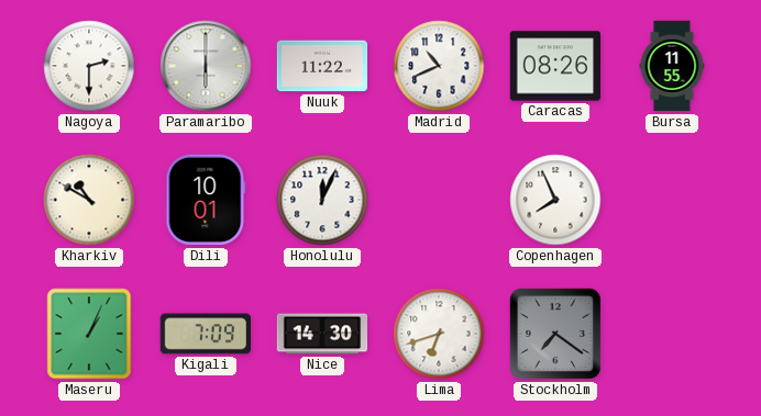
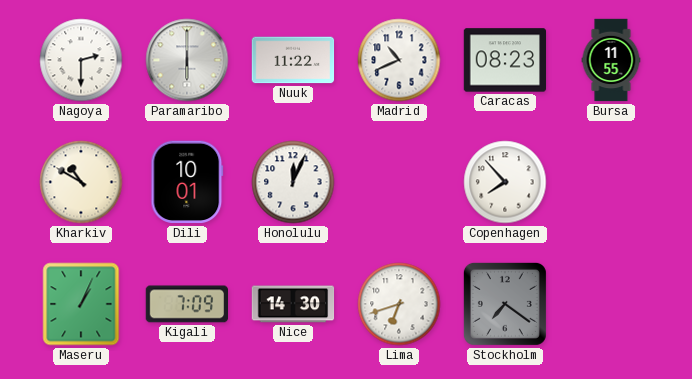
Caracas: 08:26 -> 08:23
Copenhagen: 7:56 -> 7:53
